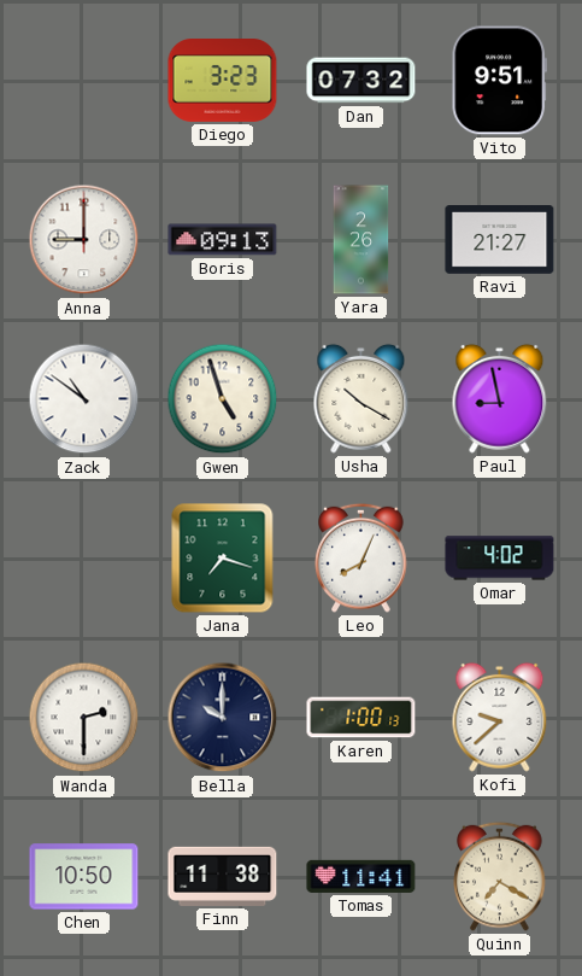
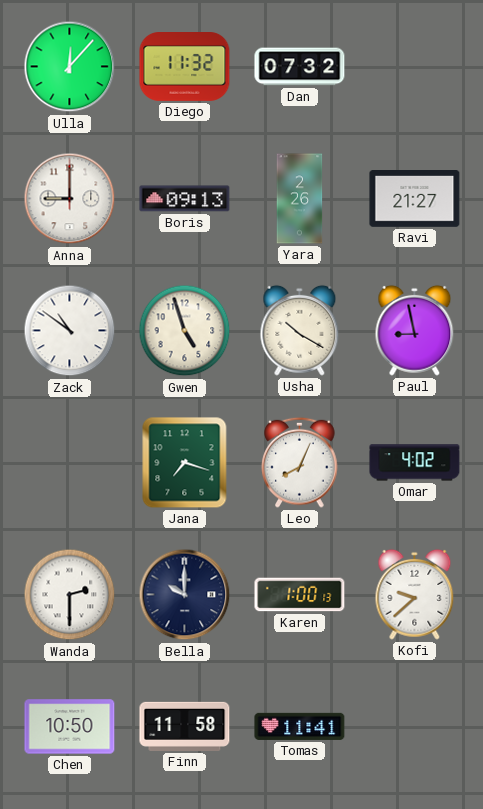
Ulla: none -> 12:07
Diego: 3:23 -> 11:32
Vito: 9:51 -> none
Finn: 11:38 -> 11:58
Quinn: 7:20 -> none
